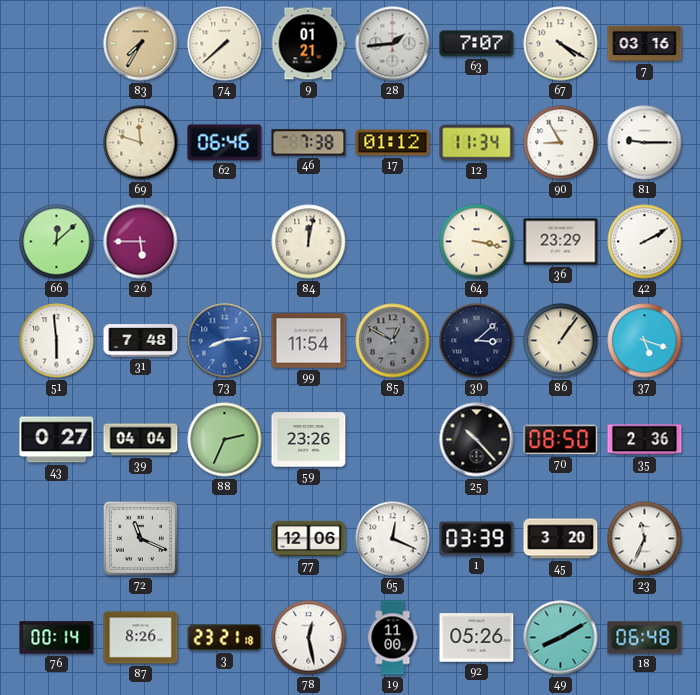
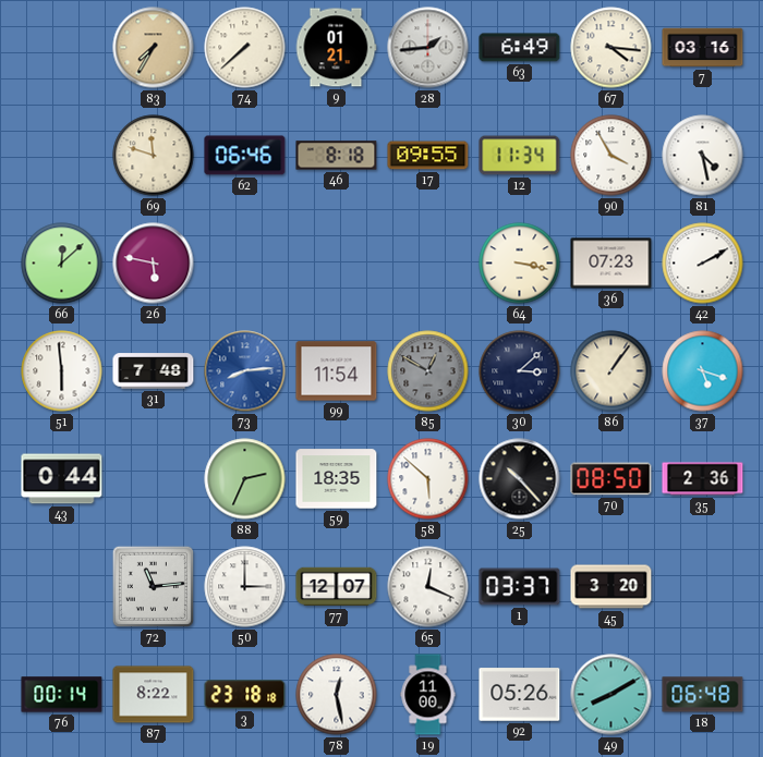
63: 7:07 -> 6:49
67: 4:20 -> 4:16
46: 7:38 -> 8:18
17: 01:12 -> 09:55
90: 8:55 -> 3:55
81: 9:15 -> 4:28
26: 5:45 -> 5:47
84: 12:02 -> none
36: 23:29 -> 07:23
43: 0:27 -> 0:44
39: 04:04 -> none
59: 23:26 -> 18:35
58: none -> 5:52
72: 11:19 -> 11:14
50: none -> 3:00
77: 12:06 -> 12:07
1: 03:39 -> 03:37
23: 11:34 -> none
87: 8:26 -> 8:22
3: 23:21 -> 23:18
